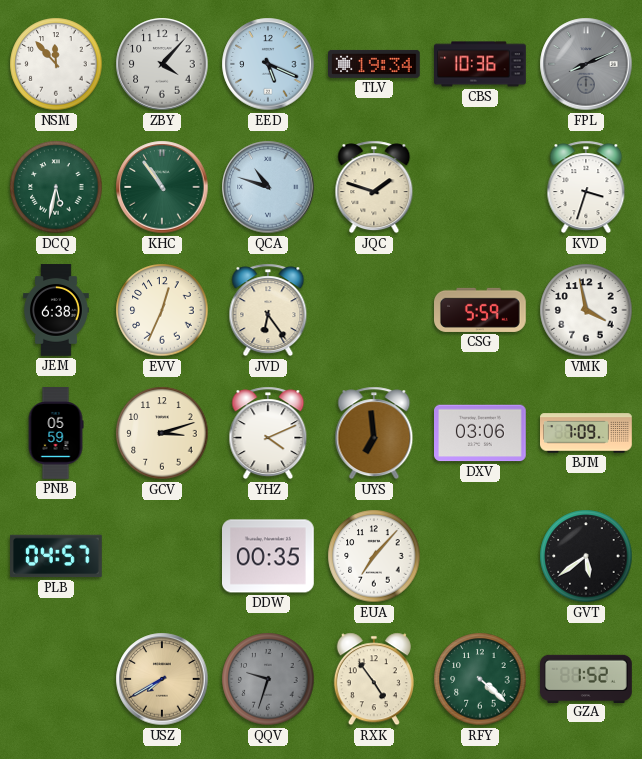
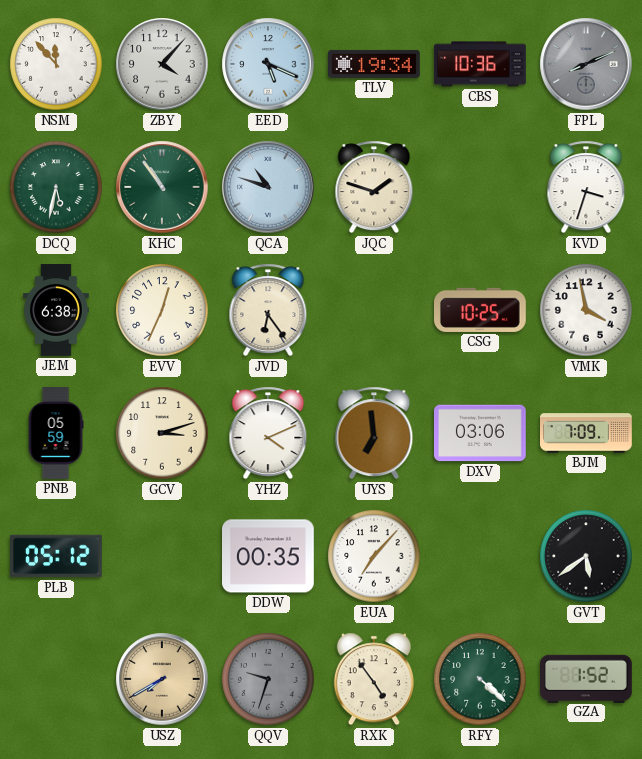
CSG: 5:59 -> 10:25
PLB: 04:57 -> 05:12
